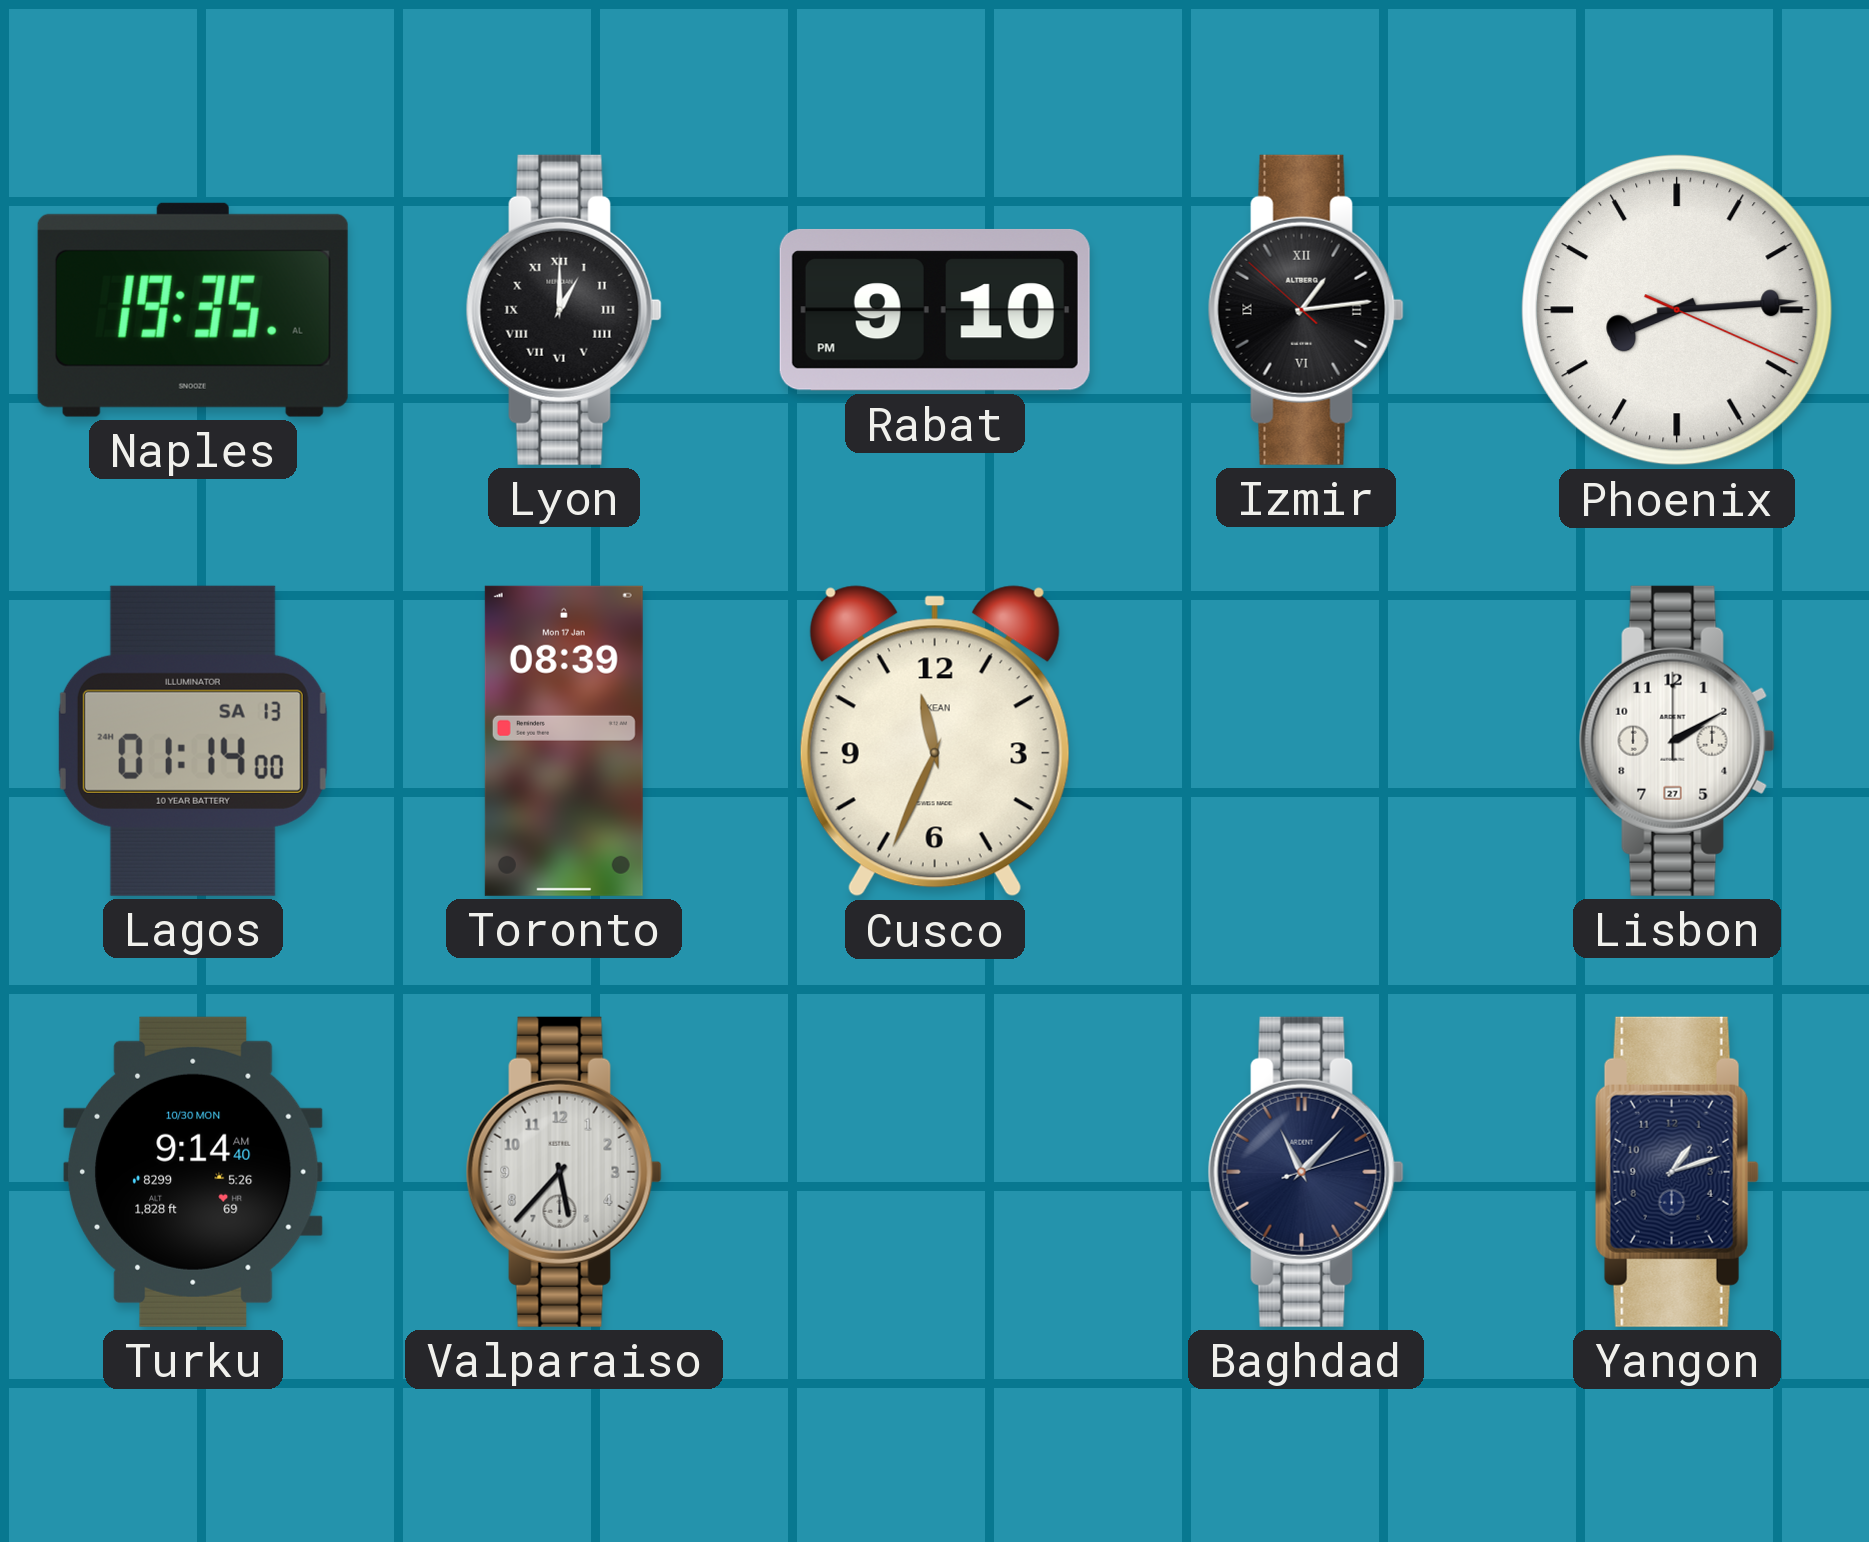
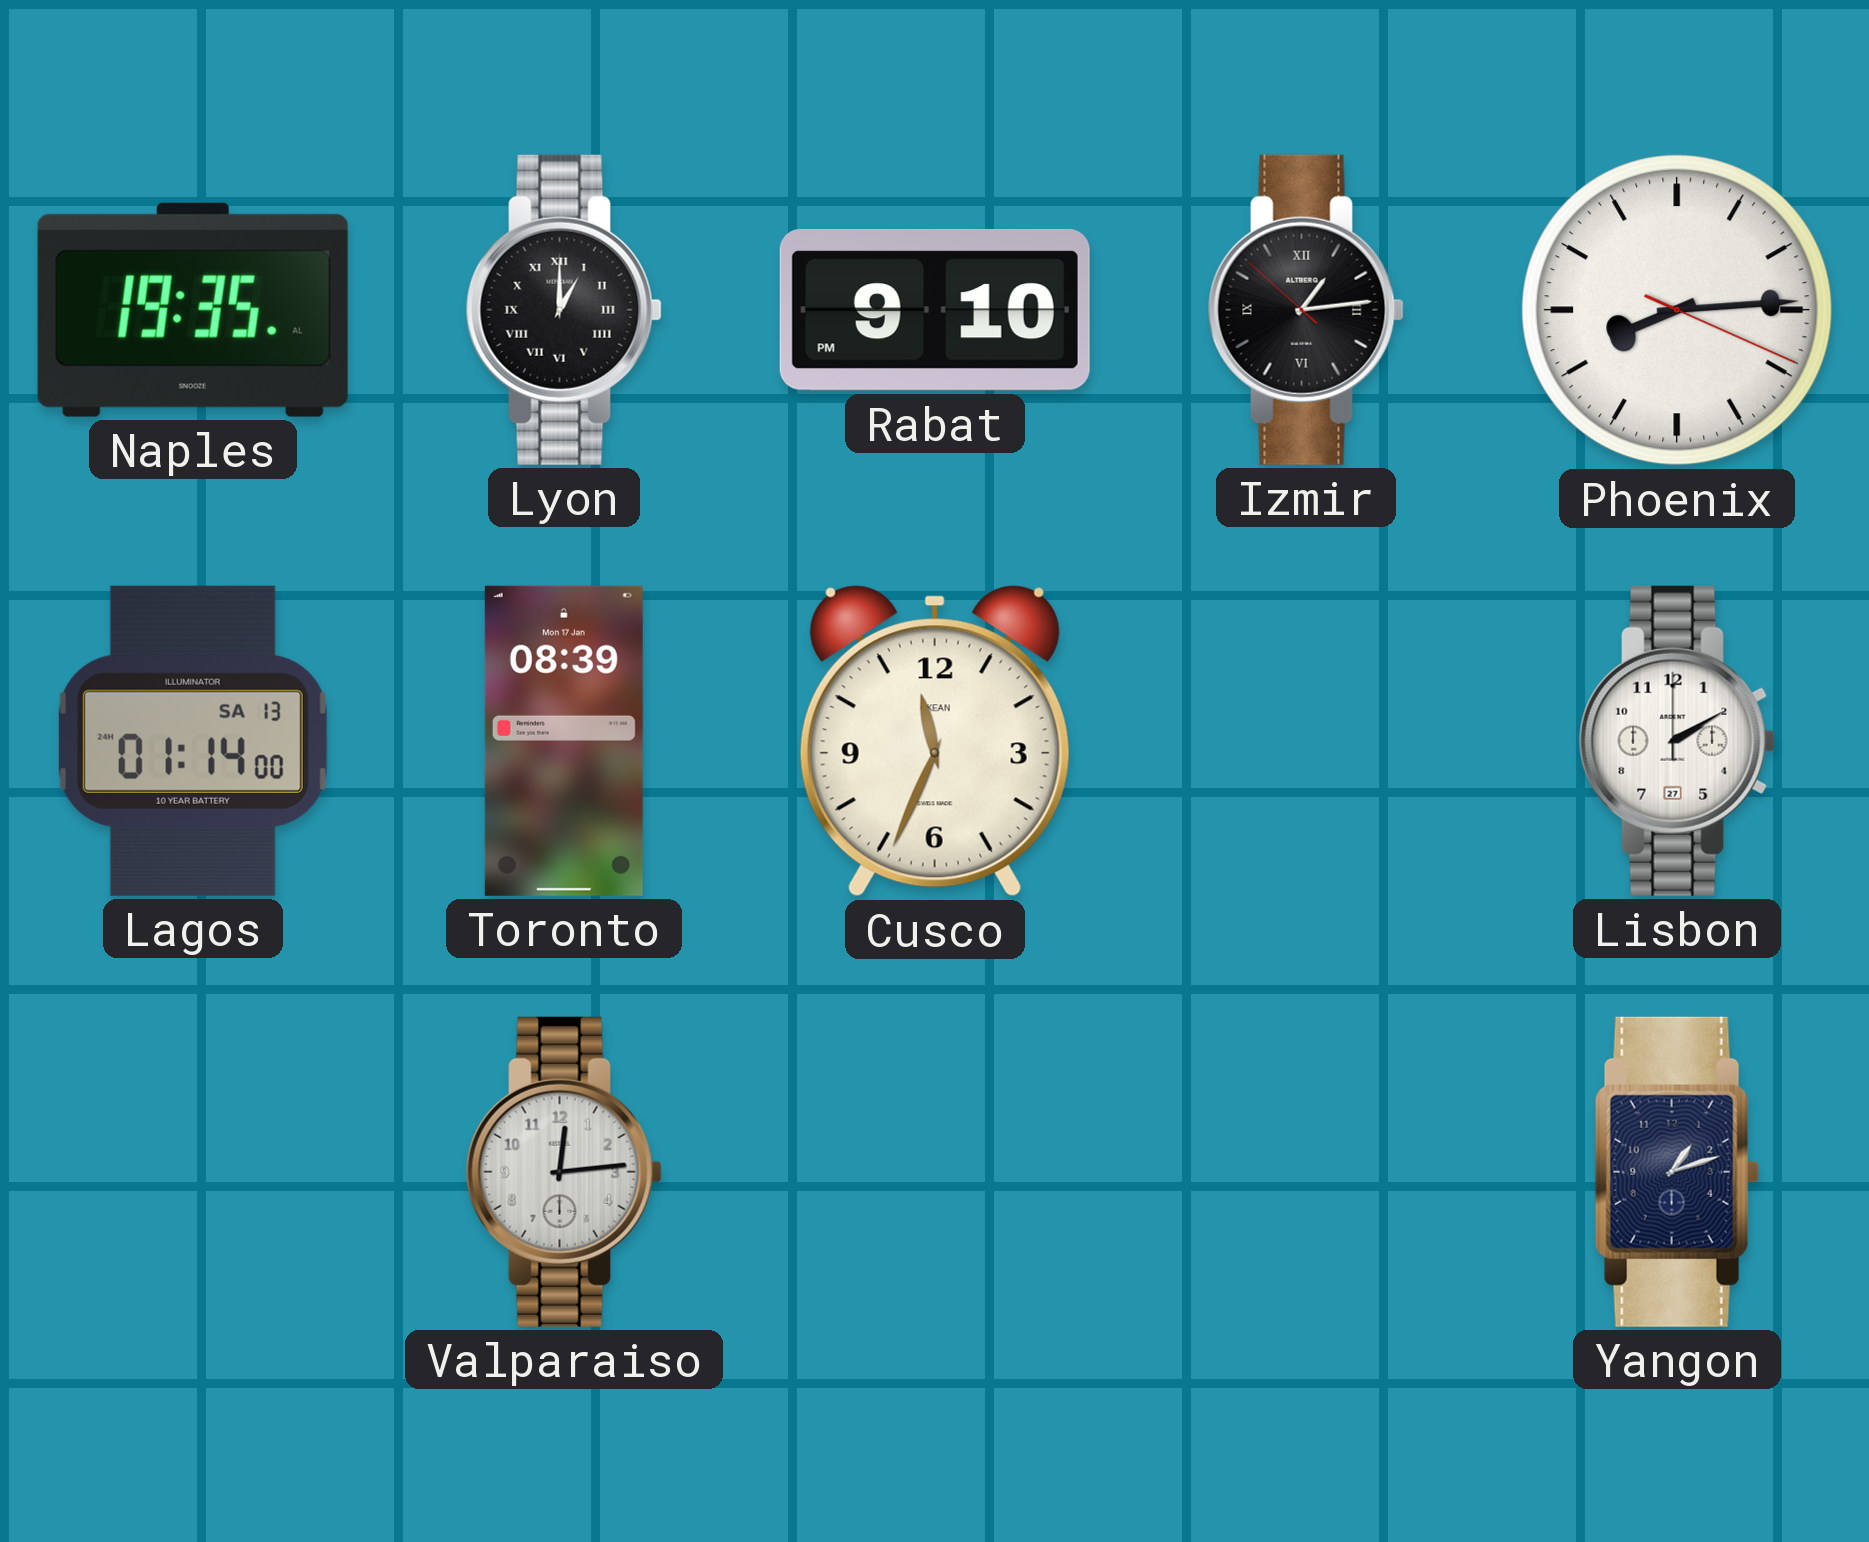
Turku: 9:14 -> none
Valparaiso: 5:37 -> 12:14
Baghdad: 11:07 -> none
